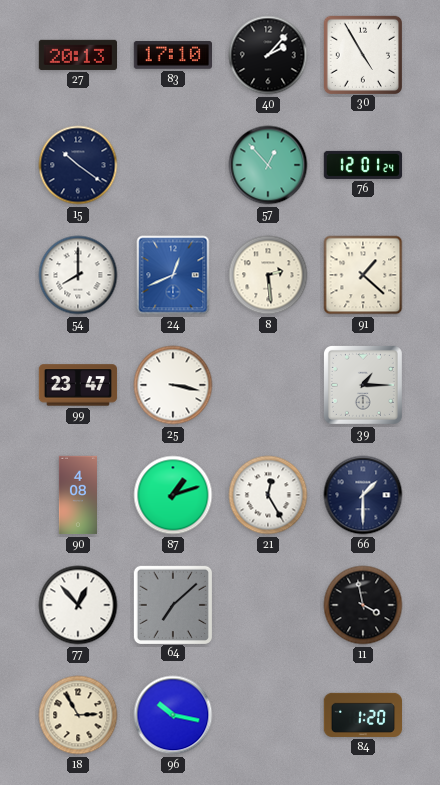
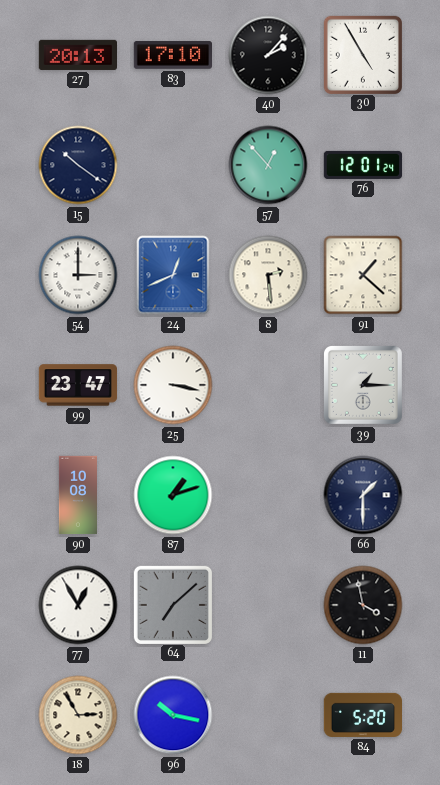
54: 8:00 -> 3:00
90: 4:08 -> 10:08
21: 12:25 -> none
77: 12:53 -> 12:55
84: 1:20 -> 5:20
